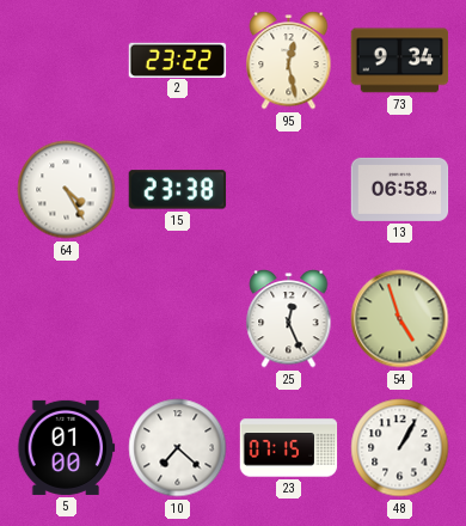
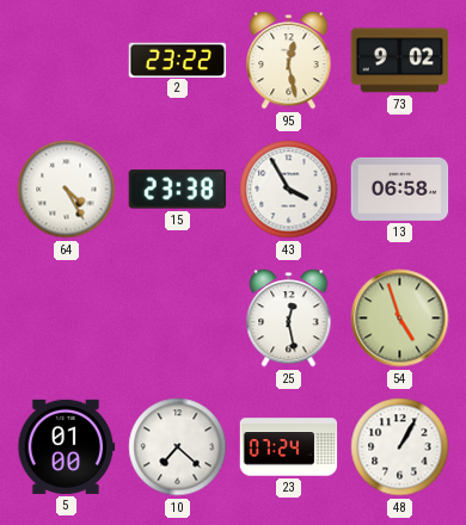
73: 9:34 -> 9:02
43: none -> 3:55
25: 12:26 -> 12:28
23: 07:15 -> 07:24
